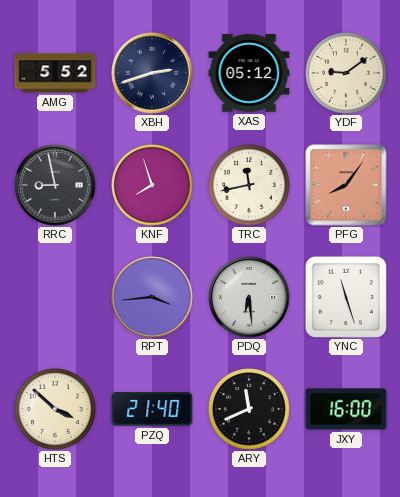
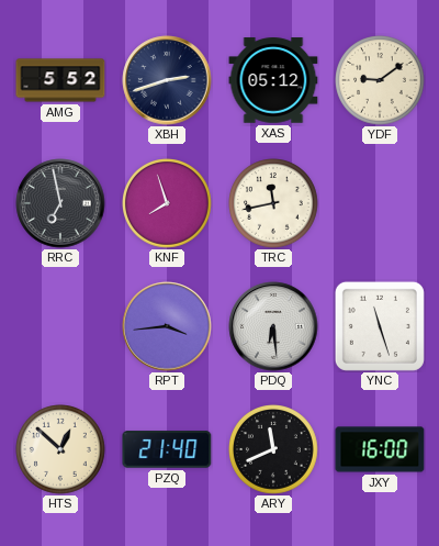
RRC: 8:58 -> 6:58
PFG: 8:06 -> none
HTS: 3:52 -> 12:52
